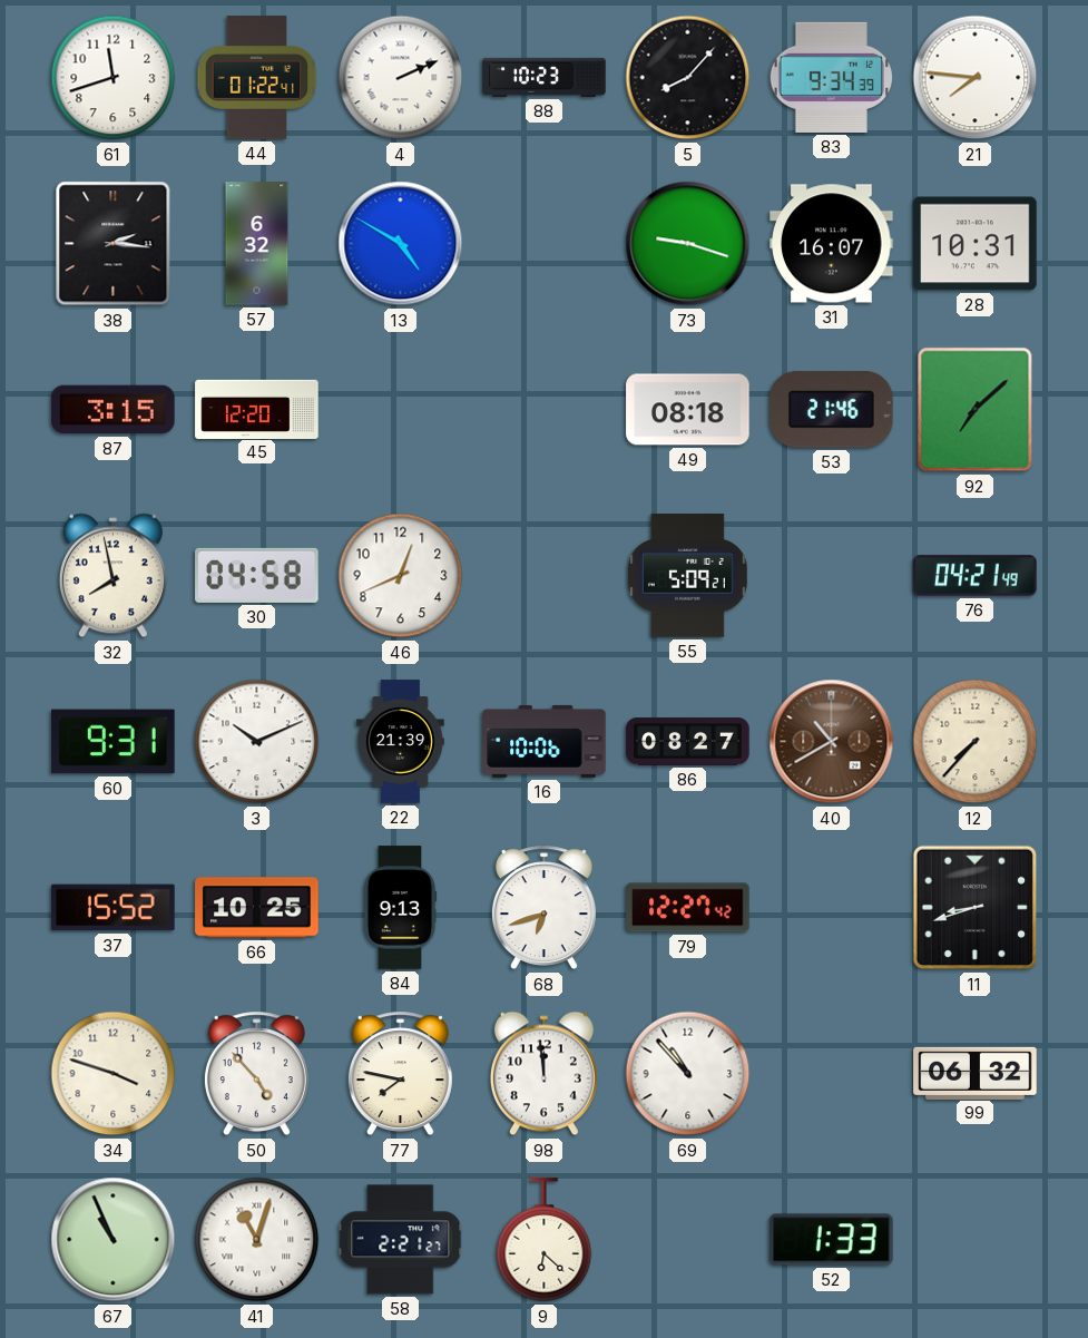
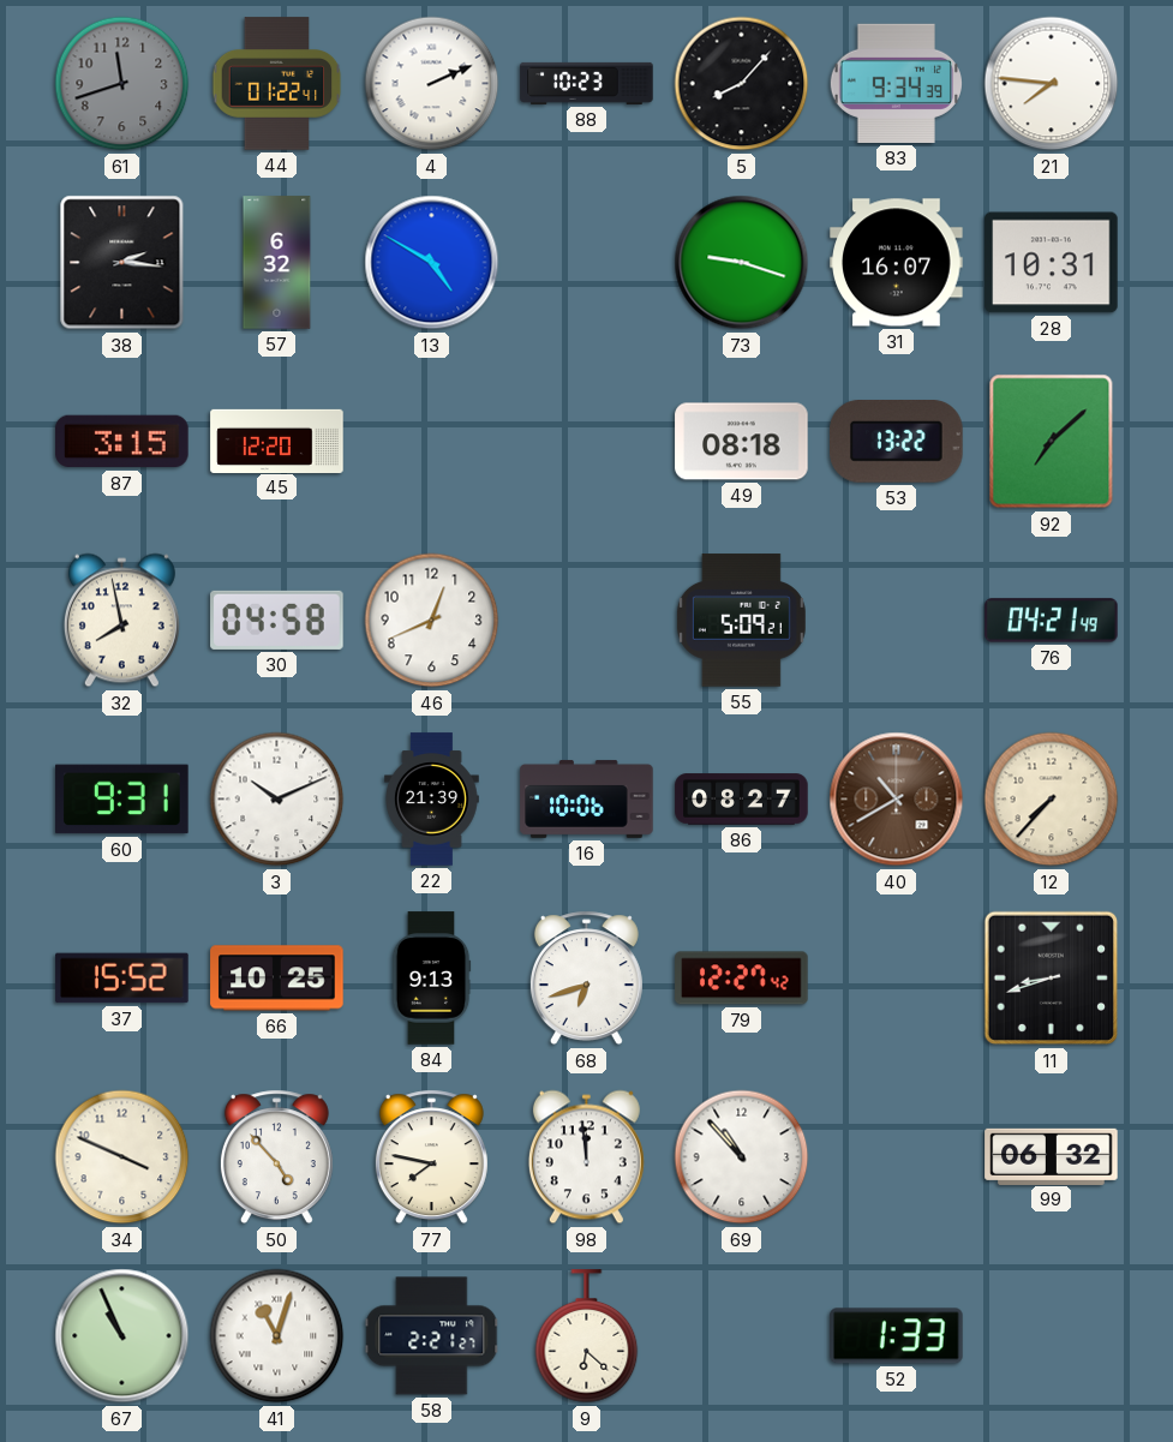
61 dial: white -> grey
53: 21:46 -> 13:22
34: 3:48 -> 3:49
